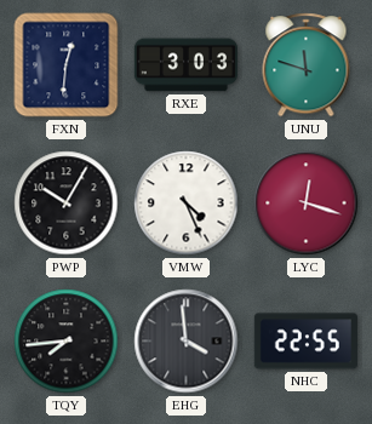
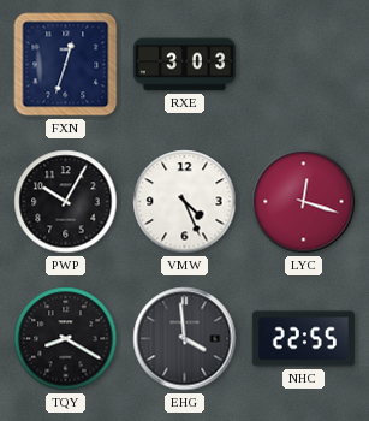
FXN: 12:31 -> 12:33
UNU: 11:48 -> none
TQY: 7:44 -> 8:20
